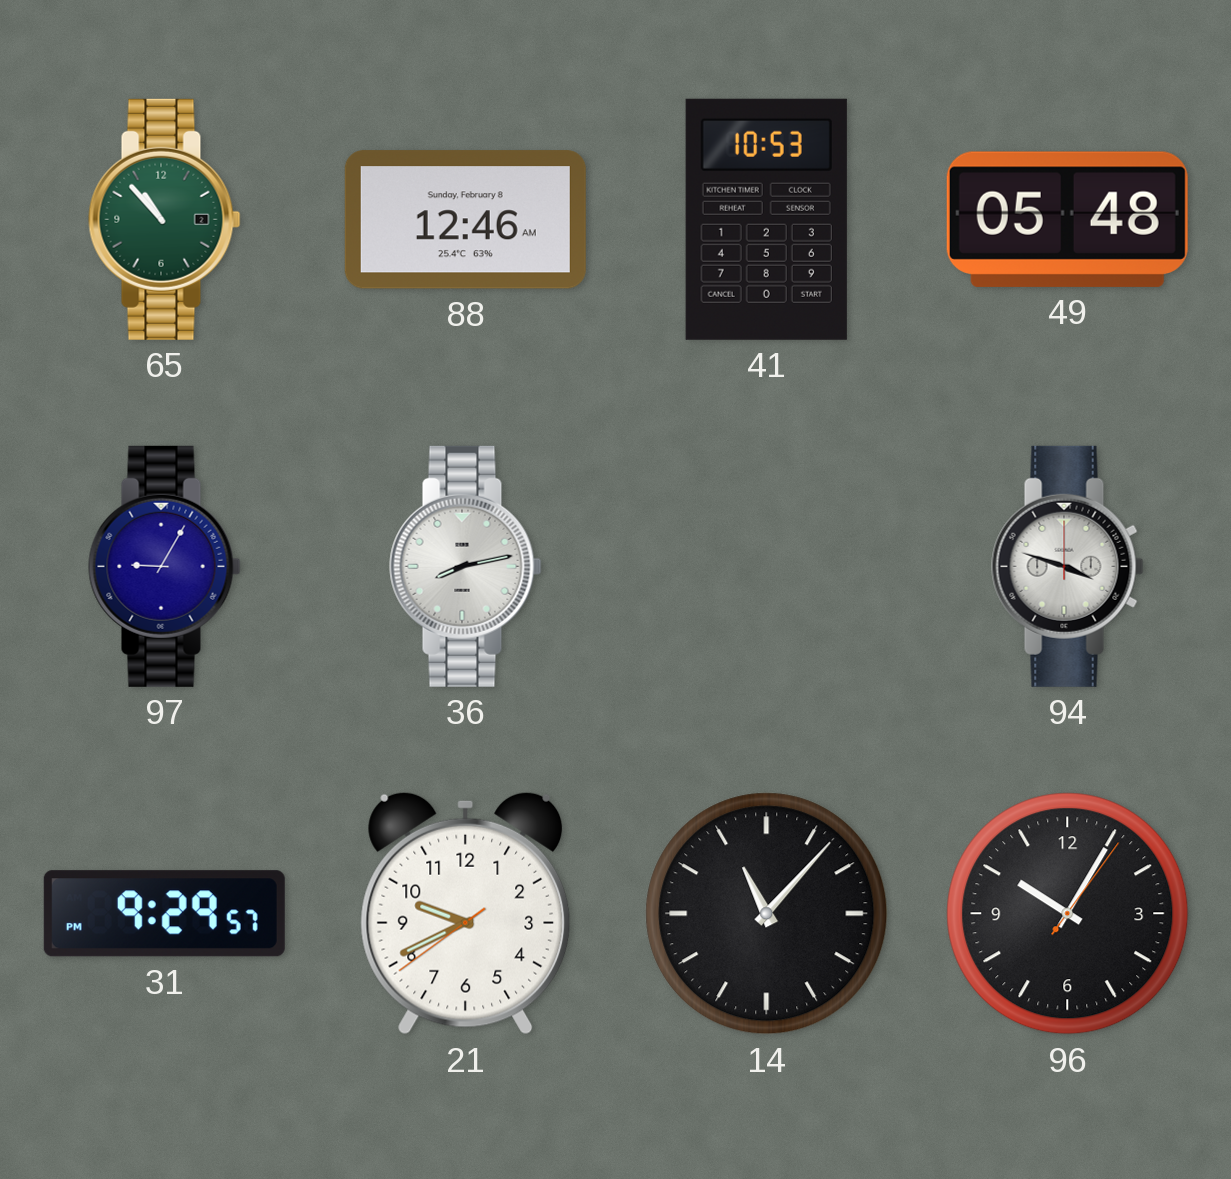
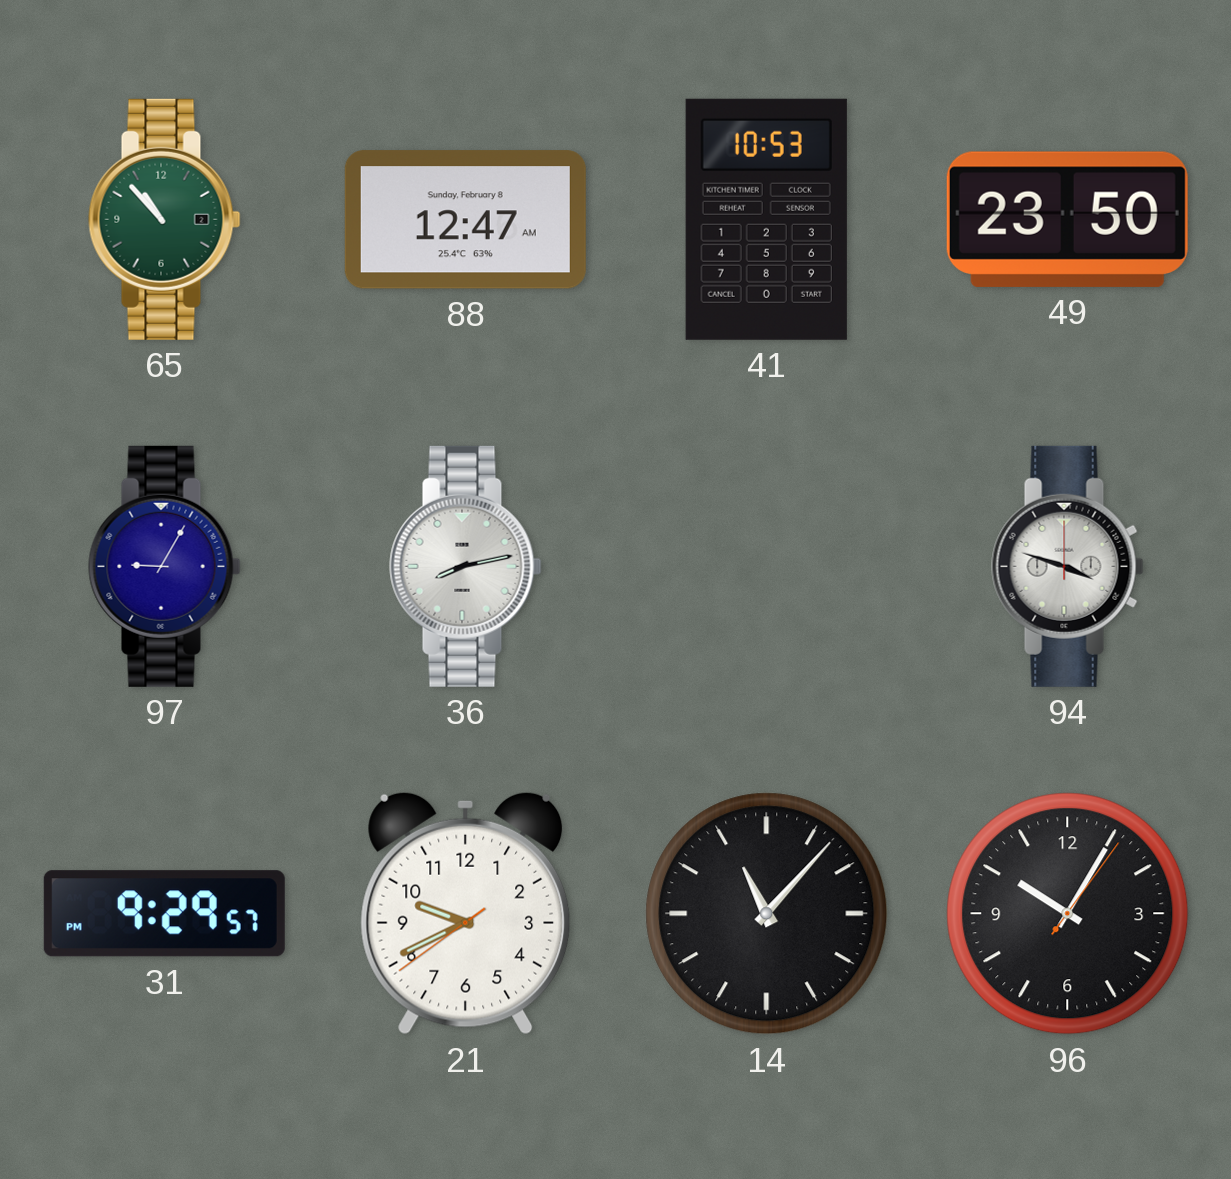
88: 12:46 -> 12:47
49: 05:48 -> 23:50
